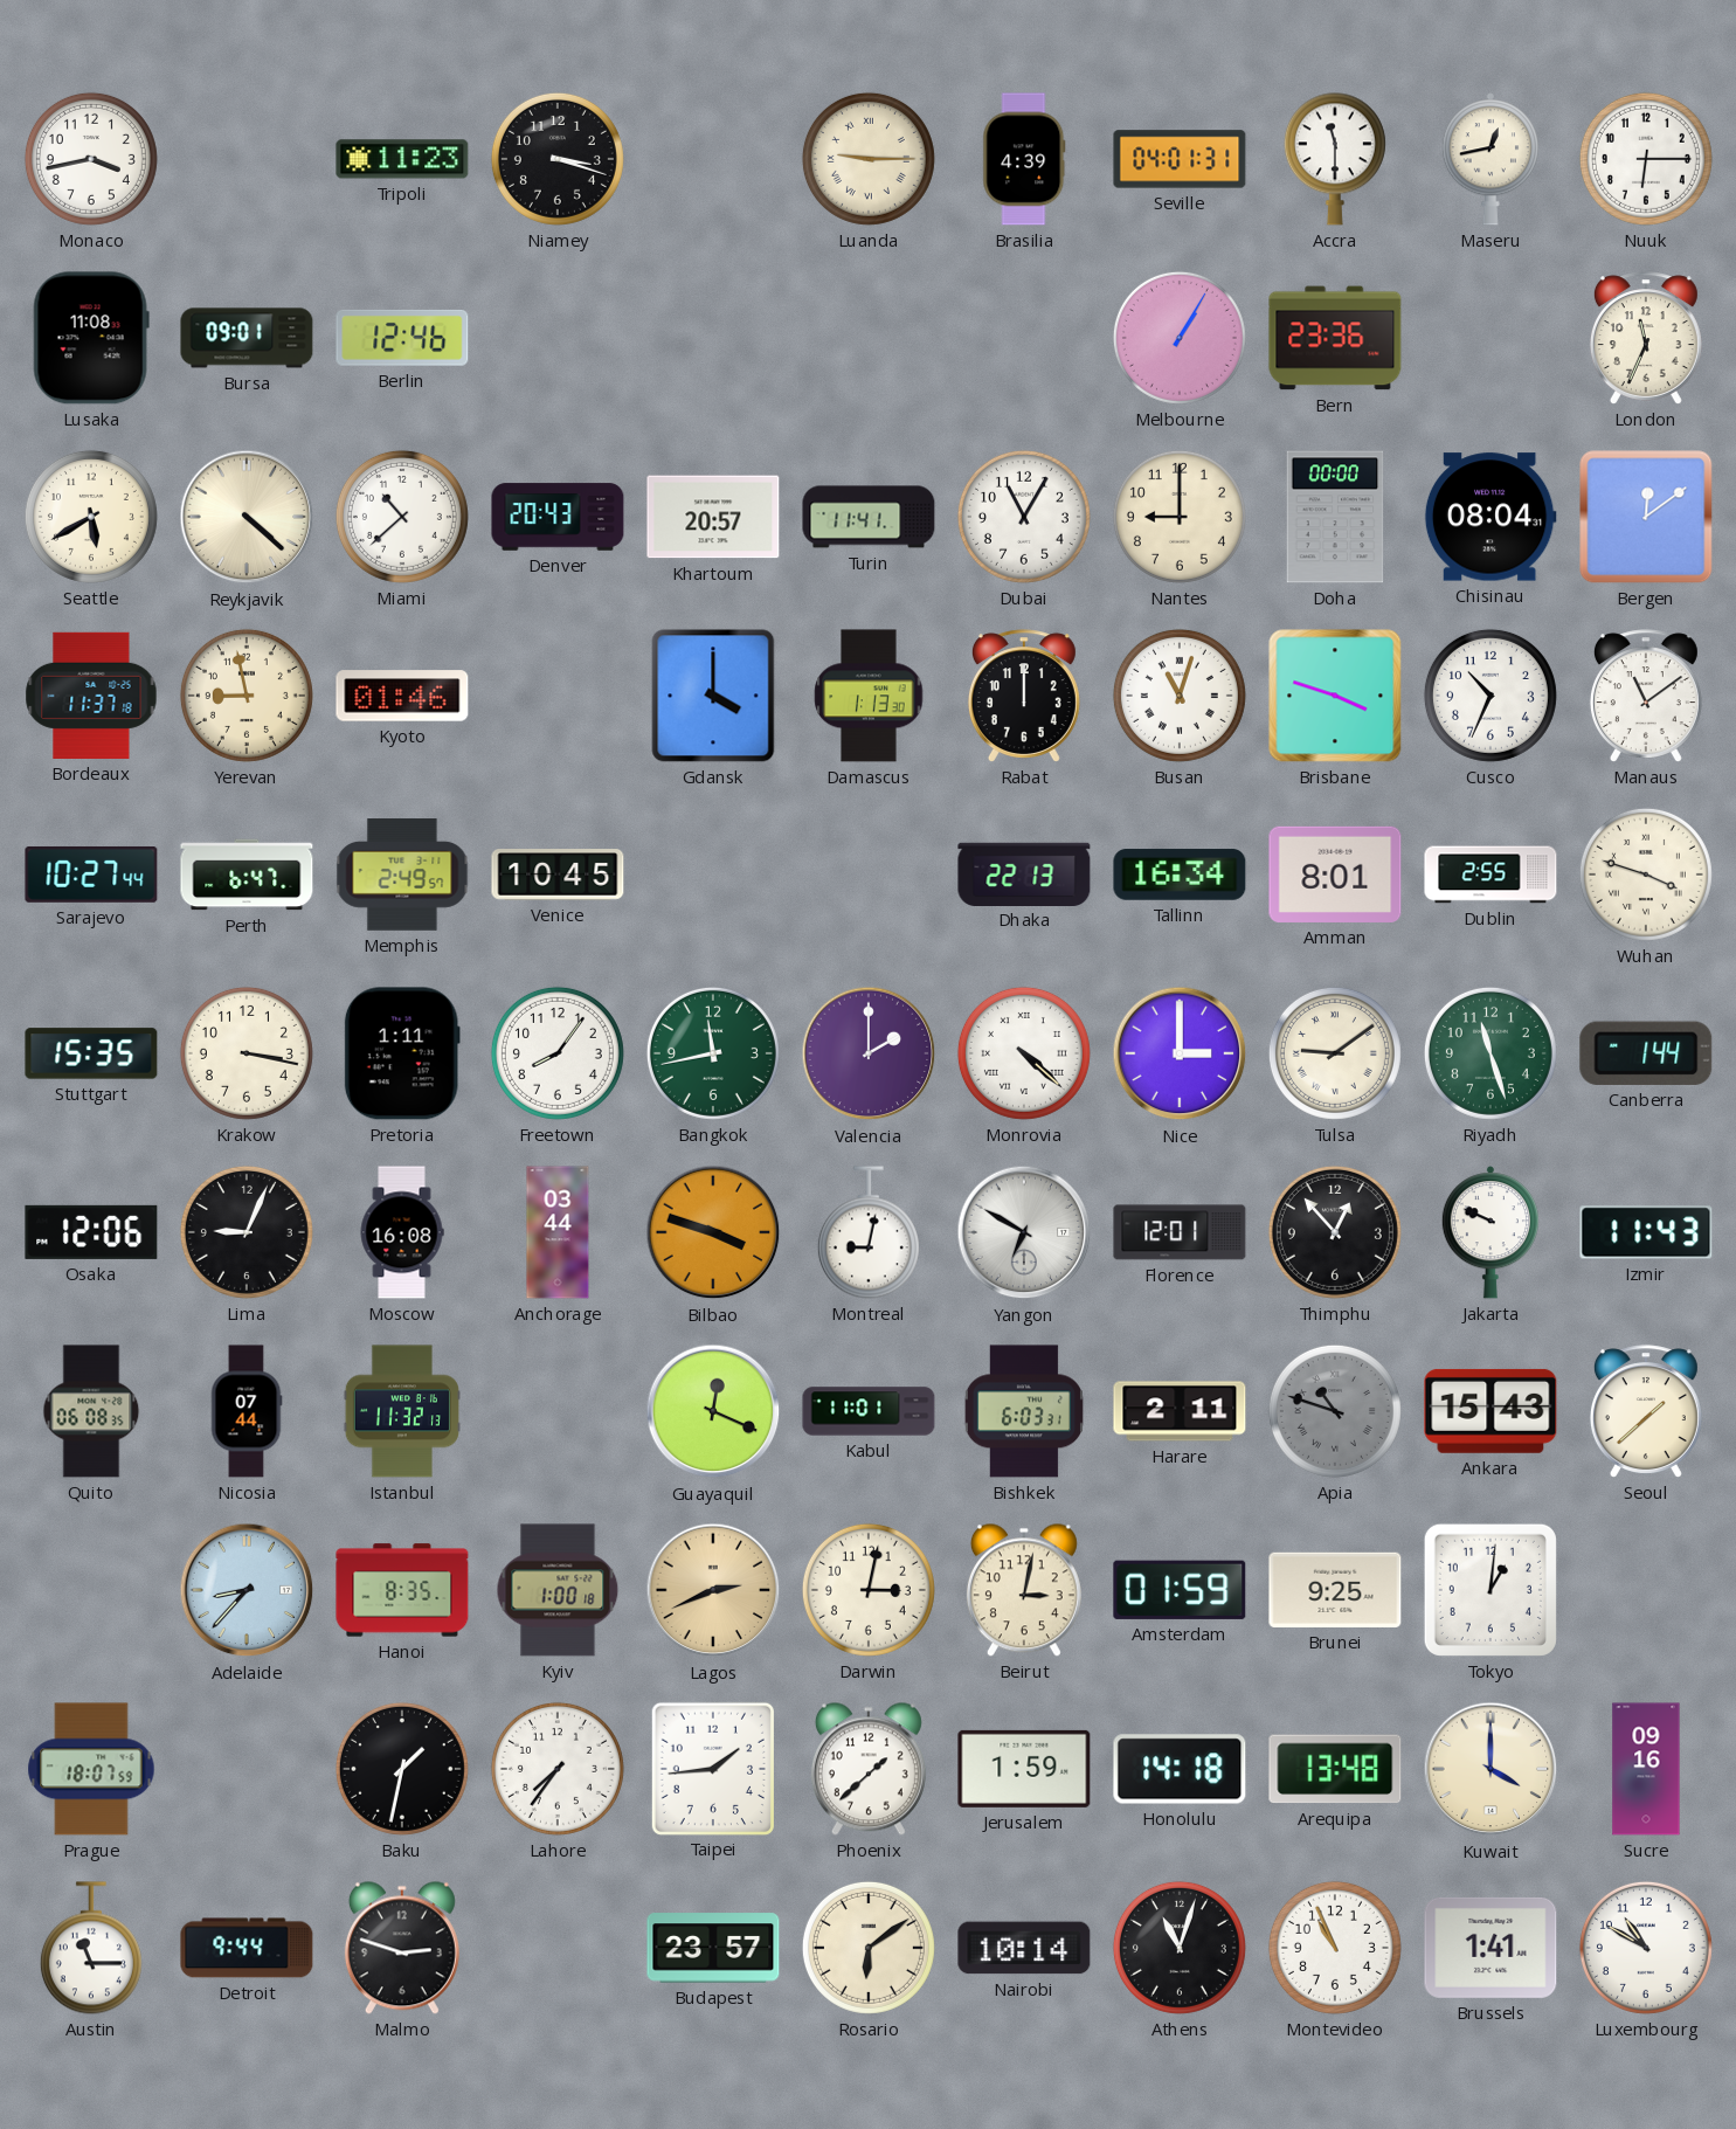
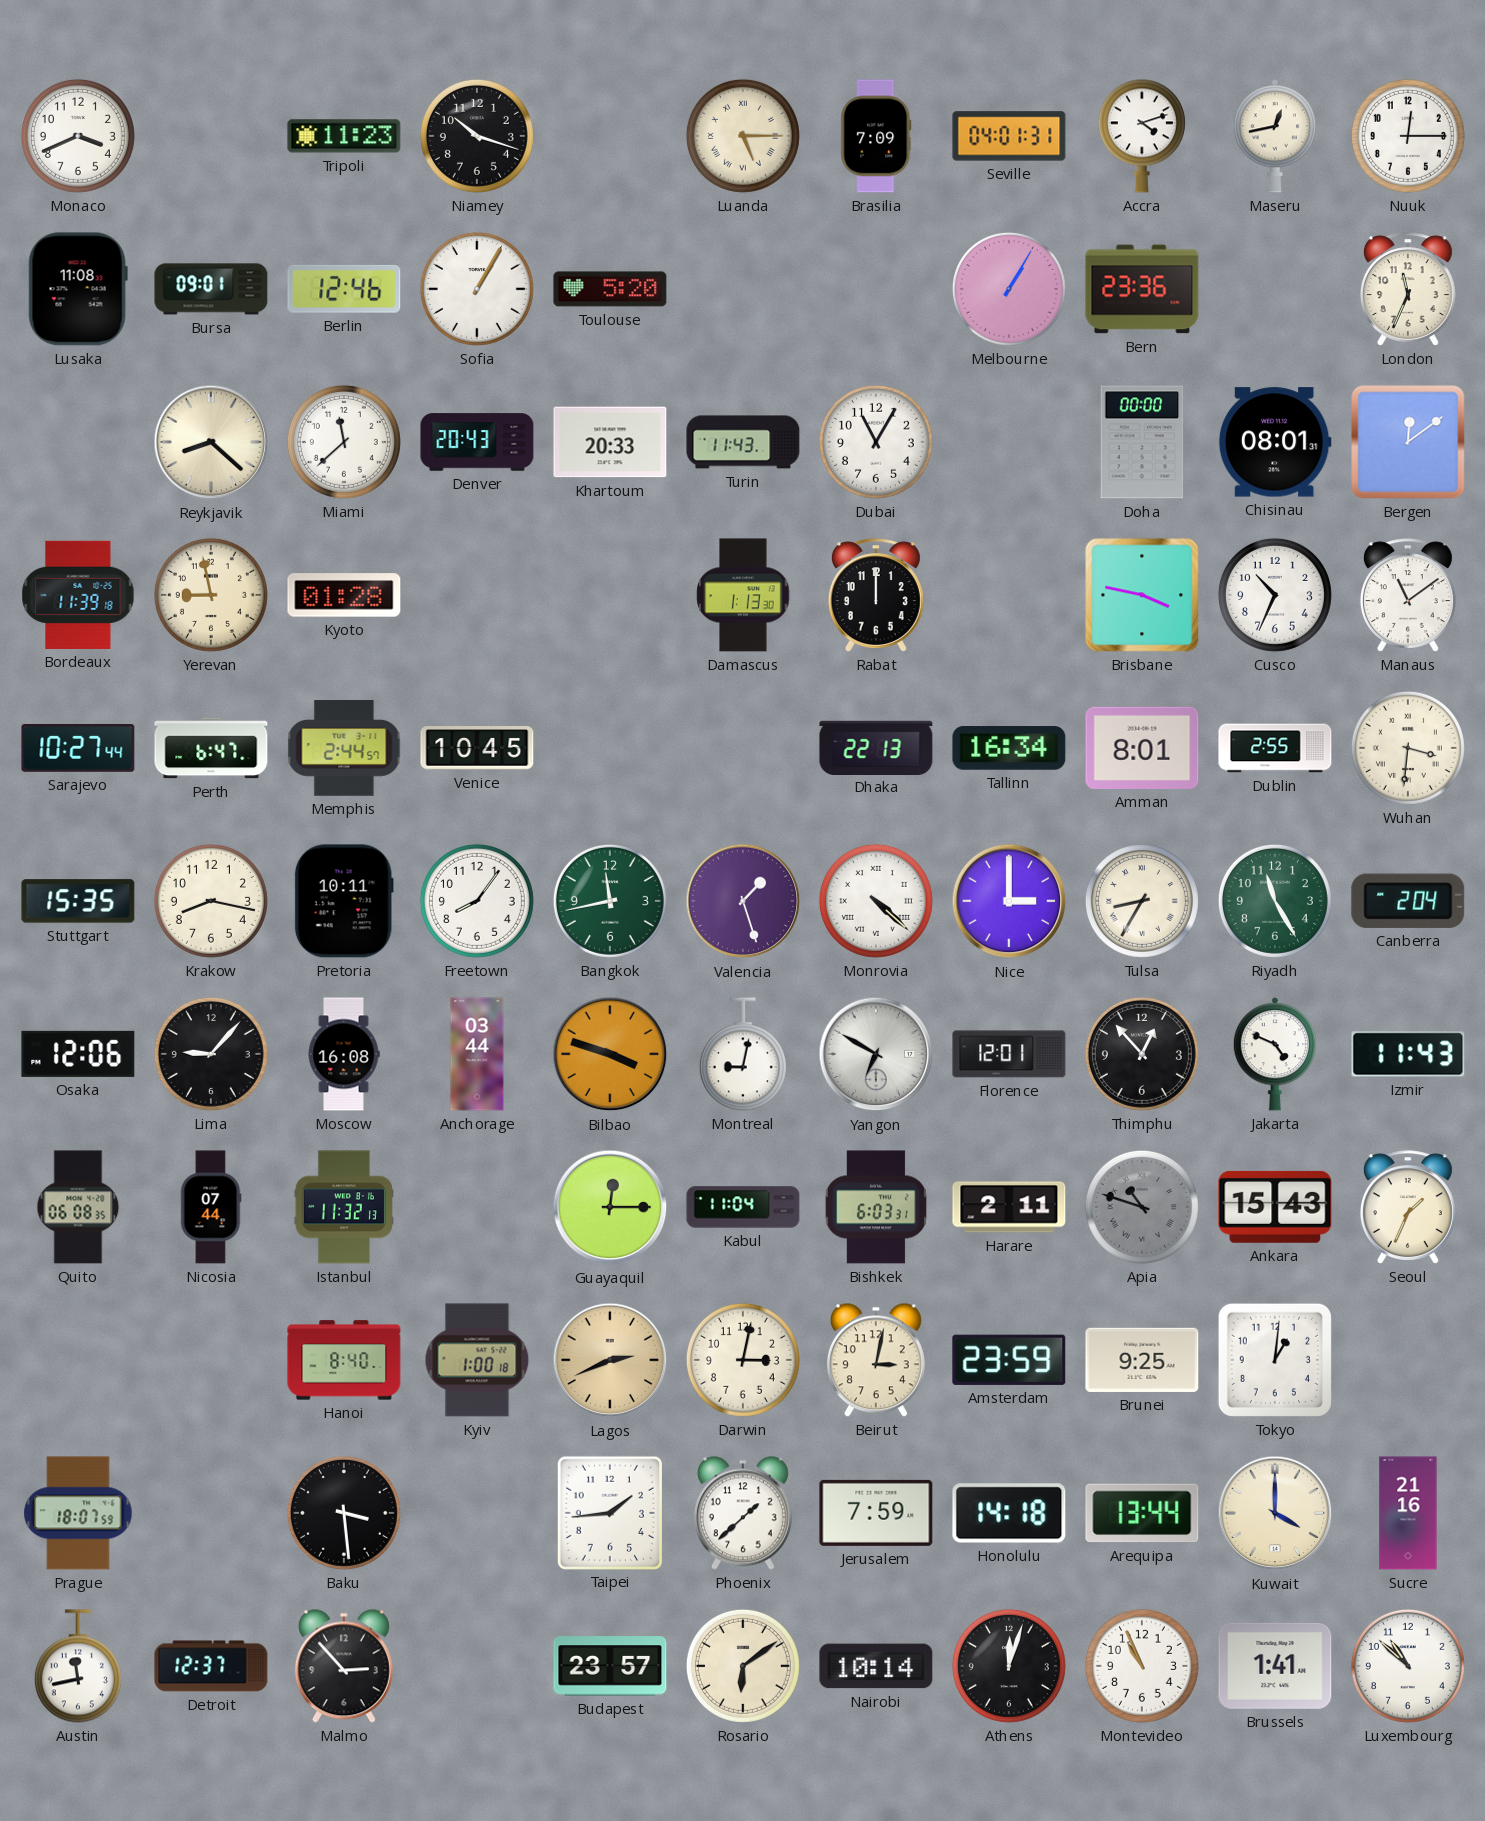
Monaco: 3:43 -> 3:41
Niamey: 3:18 -> 10:18
Luanda: 9:15 -> 5:15
Brasilia: 4:39 -> 7:09
Accra: 11:30 -> 4:12
Nuuk: 6:15 -> 12:15
Sofia: none -> 1:05
Toulouse: none -> 5:20
Seattle: 5:40 -> none
Reykjavik: 4:22 -> 8:22
Miami: 10:38 -> 11:38
Khartoum: 20:57 -> 20:33
Turin: 11:41 -> 11:43
Nantes: 9:00 -> none
Chisinau: 08:04 -> 08:01
Bordeaux: 11:37 -> 11:39
Kyoto: 01:46 -> 01:28
Gdansk: 4:00 -> none
Busan: 11:03 -> none
Brisbane: 3:48 -> 3:47
Memphis: 2:49 -> 2:44
Wuhan: 3:48 -> 3:31
Krakow: 3:17 -> 8:17
Pretoria: 1:11 -> 10:11
Valencia: 2:00 -> 1:27
Tulsa: 9:09 -> 8:35
Riyadh: 11:27 -> 11:25
Canberra: 1:44 -> 2:04
Lima: 9:04 -> 9:07
Jakarta: 9:49 -> 4:49
Guayaquil: 12:19 -> 12:15
Kabul: 11:01 -> 11:04
Seoul: 1:38 -> 1:34
Adelaide: 8:37 -> none
Hanoi: 8:35 -> 8:40
Amsterdam: 01:59 -> 23:59
Baku: 1:32 -> 3:29
Lahore: 7:36 -> none
Jerusalem: 1:59 -> 7:59
Arequipa: 13:48 -> 13:44
Sucre: 09:16 -> 21:16
Austin: 11:15 -> 11:43
Detroit: 9:44 -> 12:37
Malmo: 2:48 -> 2:53
Athens: 11:03 -> 12:03
Luxembourg: 10:50 -> 10:52
